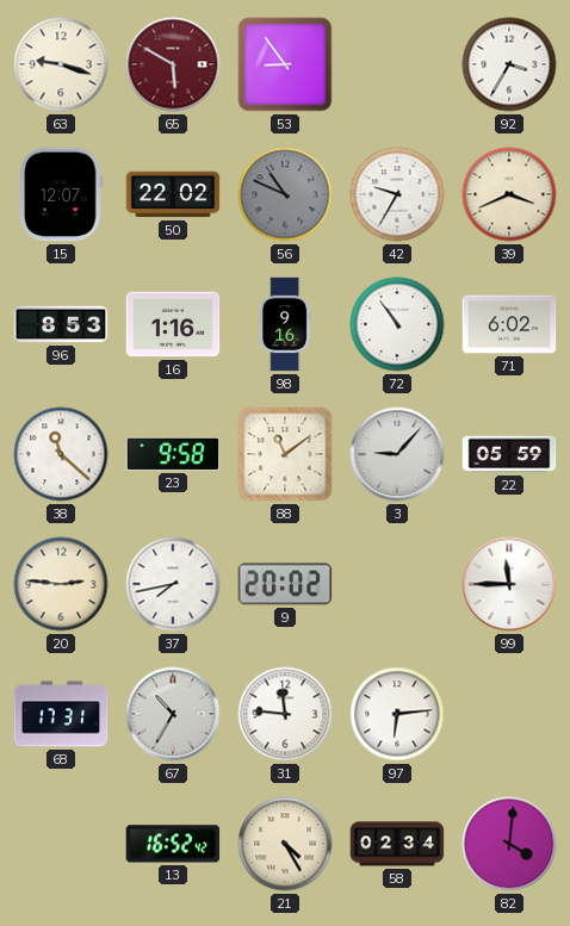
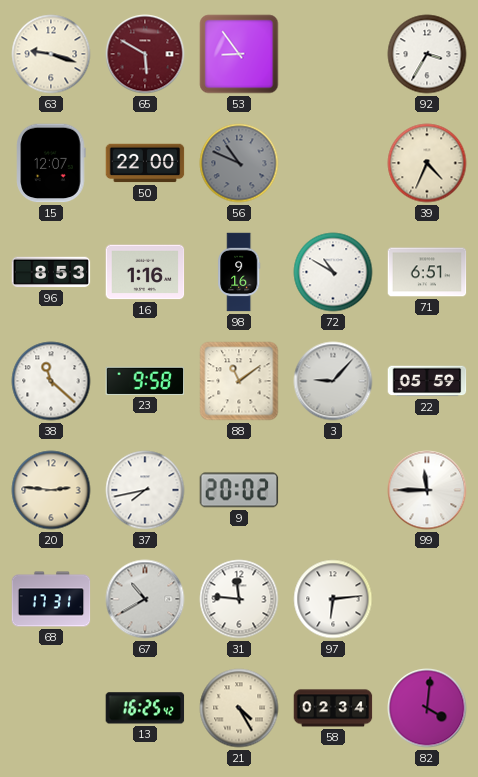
50: 22:02 -> 22:00
42: 9:35 -> none
39: 3:41 -> 4:34
72: 10:54 -> 10:50
71: 6:02 -> 6:51
67: 10:35 -> 10:40
13: 16:52 -> 16:25
